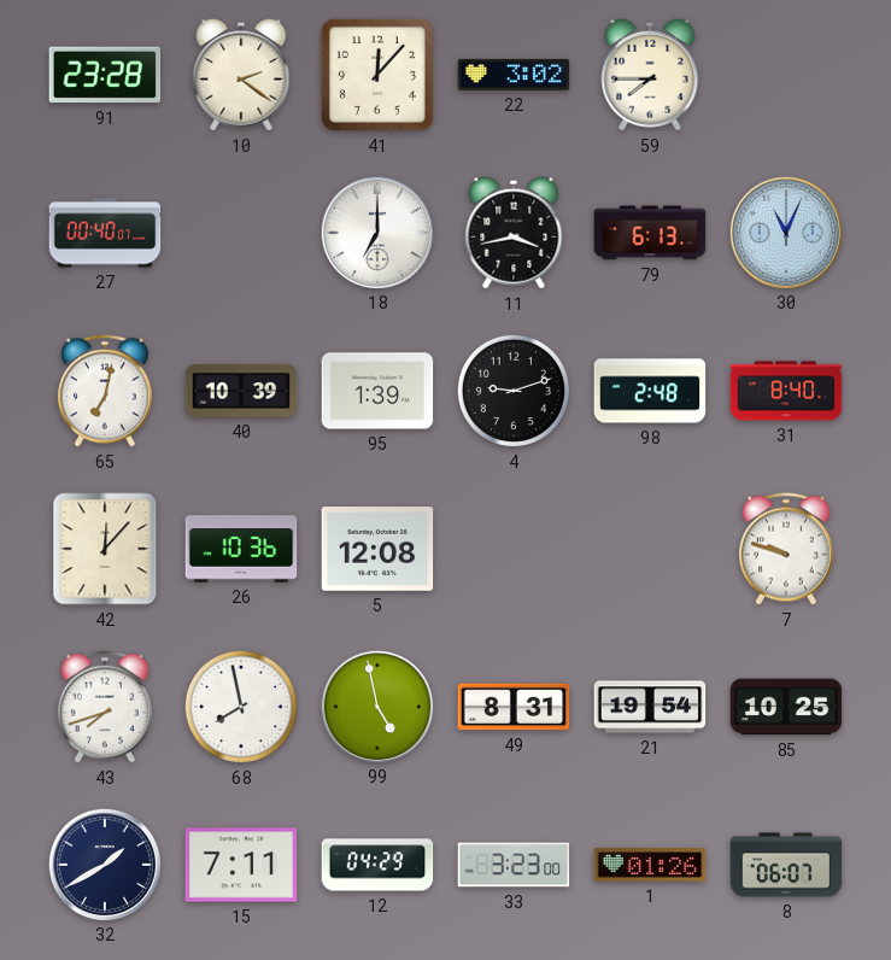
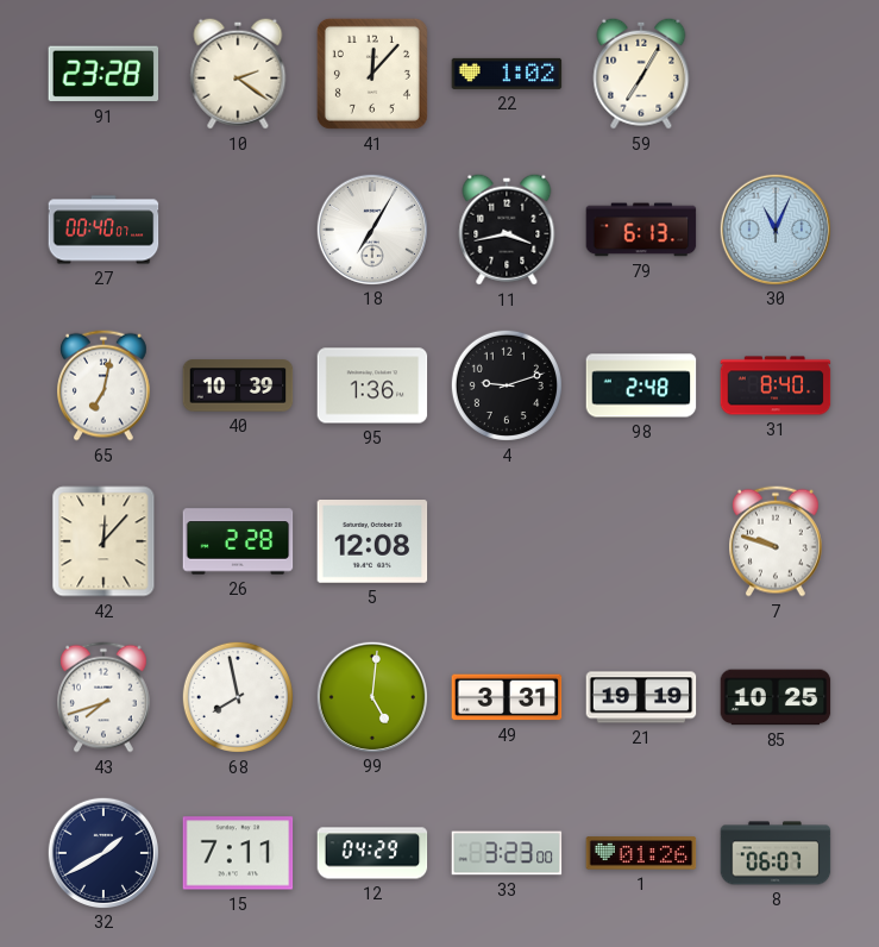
22: 3:02 -> 1:02
59: 7:45 -> 7:05
18: 7:00 -> 7:05
95: 1:39 -> 1:36
26: 10:36 -> 2:28
99: 4:58 -> 5:01
49: 8:31 -> 3:31
21: 19:54 -> 19:19
